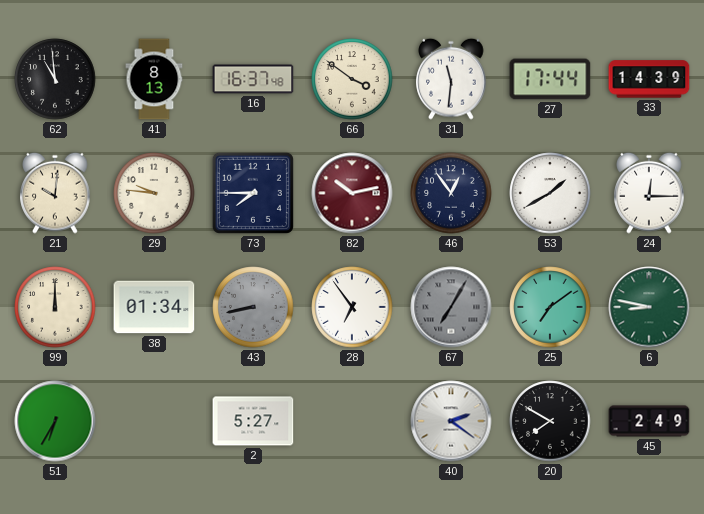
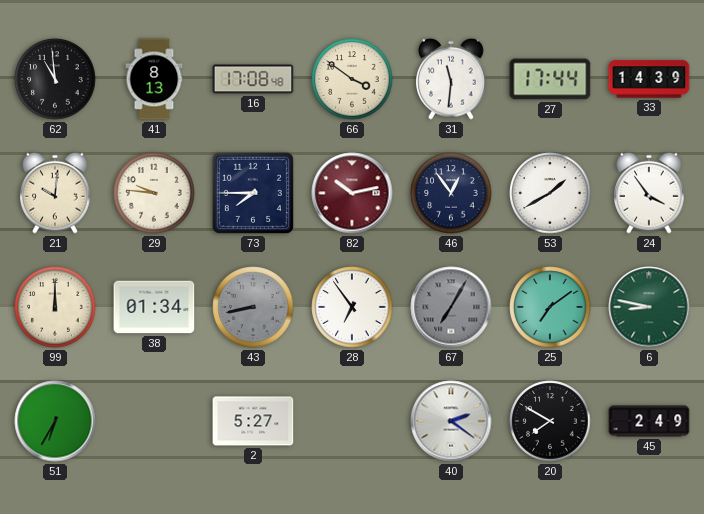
16: 16:37 -> 17:08
24: 12:15 -> 3:54
